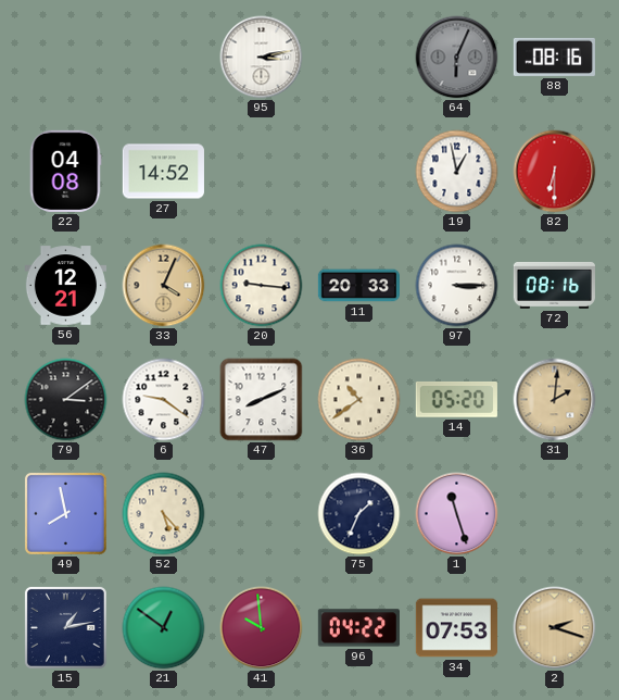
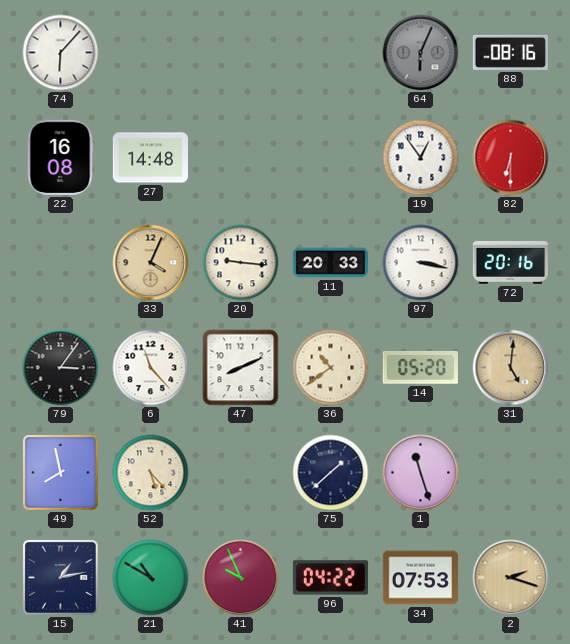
74: none -> 6:07
95: 3:13 -> none
22: 04:08 -> 16:08
27: 14:52 -> 14:48
19: 12:58 -> 12:54
56: 12:21 -> none
97: 3:15 -> 3:17
72: 08:16 -> 20:16
79: 3:09 -> 3:06
6: 9:21 -> 11:23
31: 2:01 -> 5:01
75: 1:34 -> 1:38
21: 12:51 -> 10:50
41: 9:59 -> 9:56
